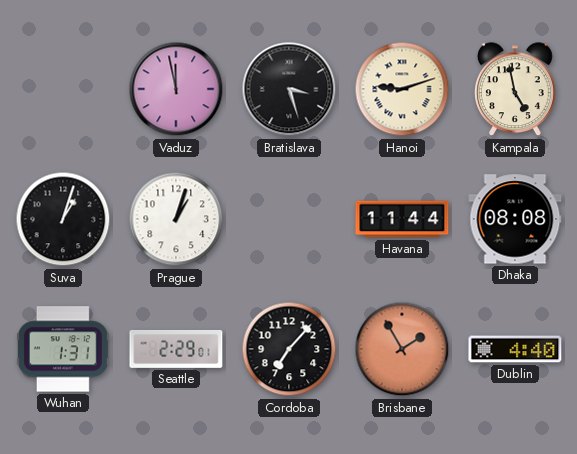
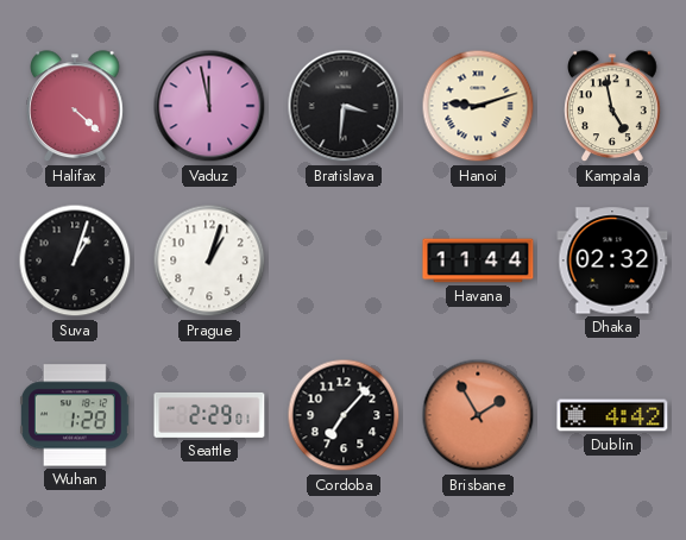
Halifax: none -> 4:22
Bratislava: 3:27 -> 3:31
Dhaka: 08:08 -> 02:32
Wuhan: 1:31 -> 1:28
Dublin: 4:40 -> 4:42
